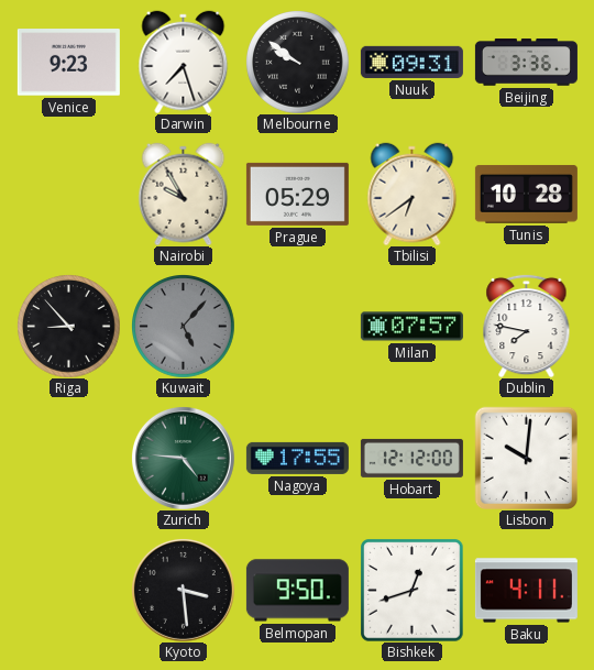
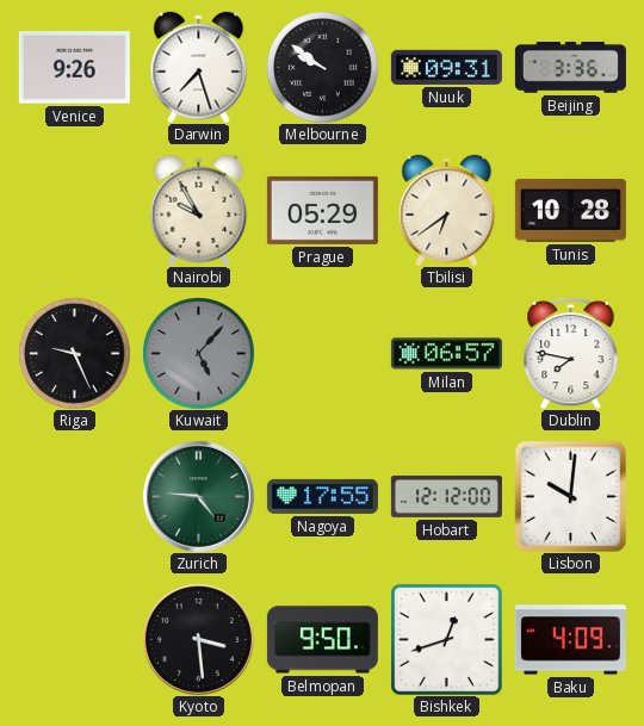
Venice: 9:23 -> 9:26
Riga: 8:53 -> 9:26
Milan: 07:57 -> 06:57
Baku: 4:11 -> 4:09
